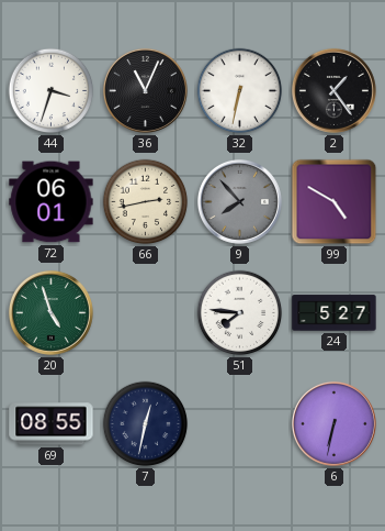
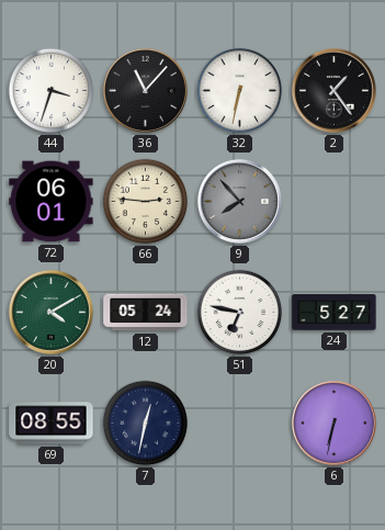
36: 11:04 -> 11:07
66: 2:43 -> 2:46
99: 4:50 -> none
20: 4:57 -> 4:10
12: none -> 05:24
51: 7:46 -> 6:47
